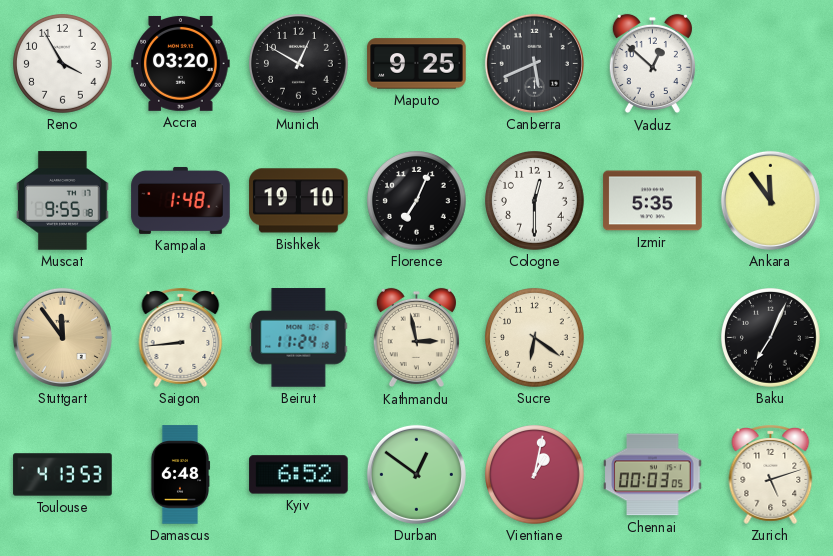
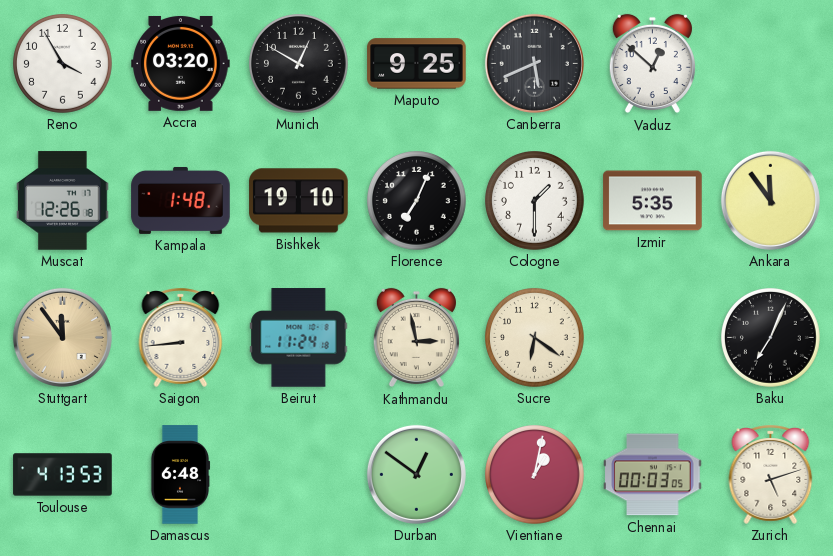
Muscat: 9:55 -> 12:26
Cologne: 12:30 -> 1:30
Kyiv: 6:52 -> none
